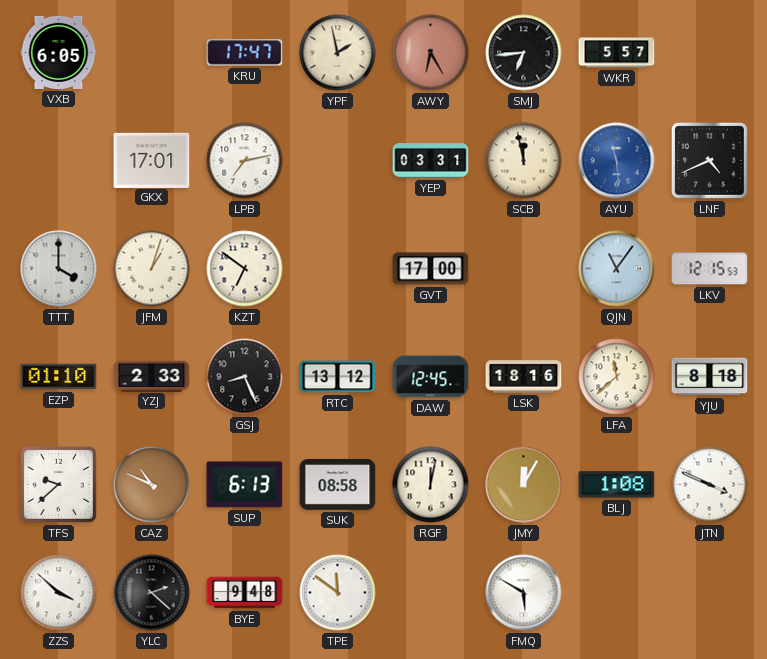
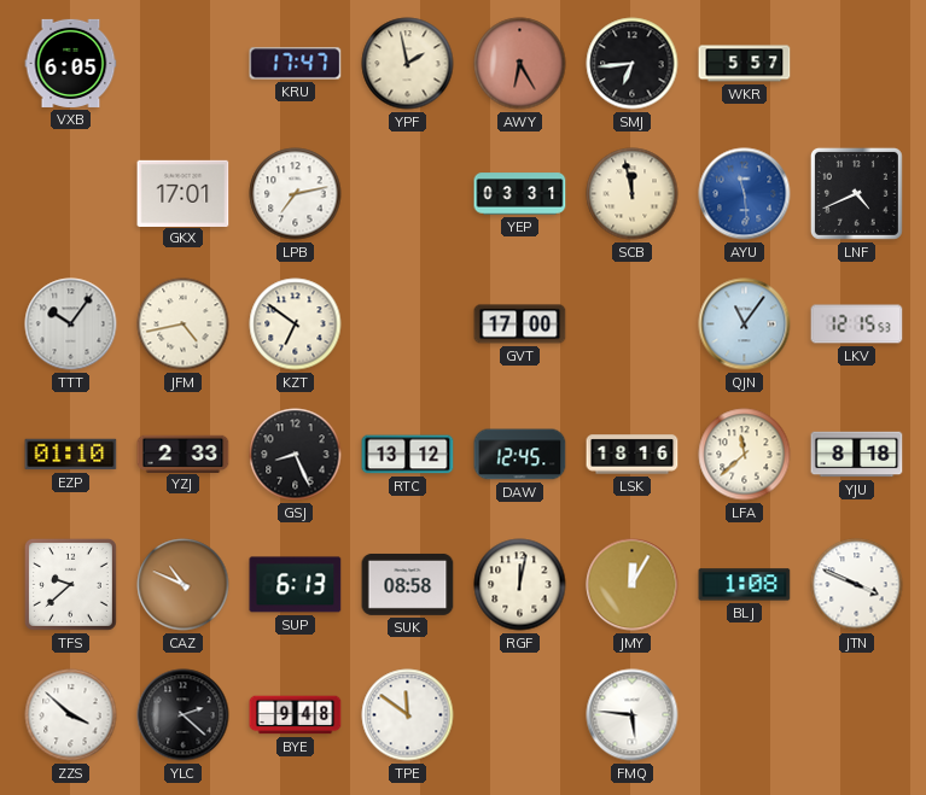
TTT: 4:00 -> 10:06
JFM: 1:03 -> 4:43
FMQ: 5:50 -> 5:46
